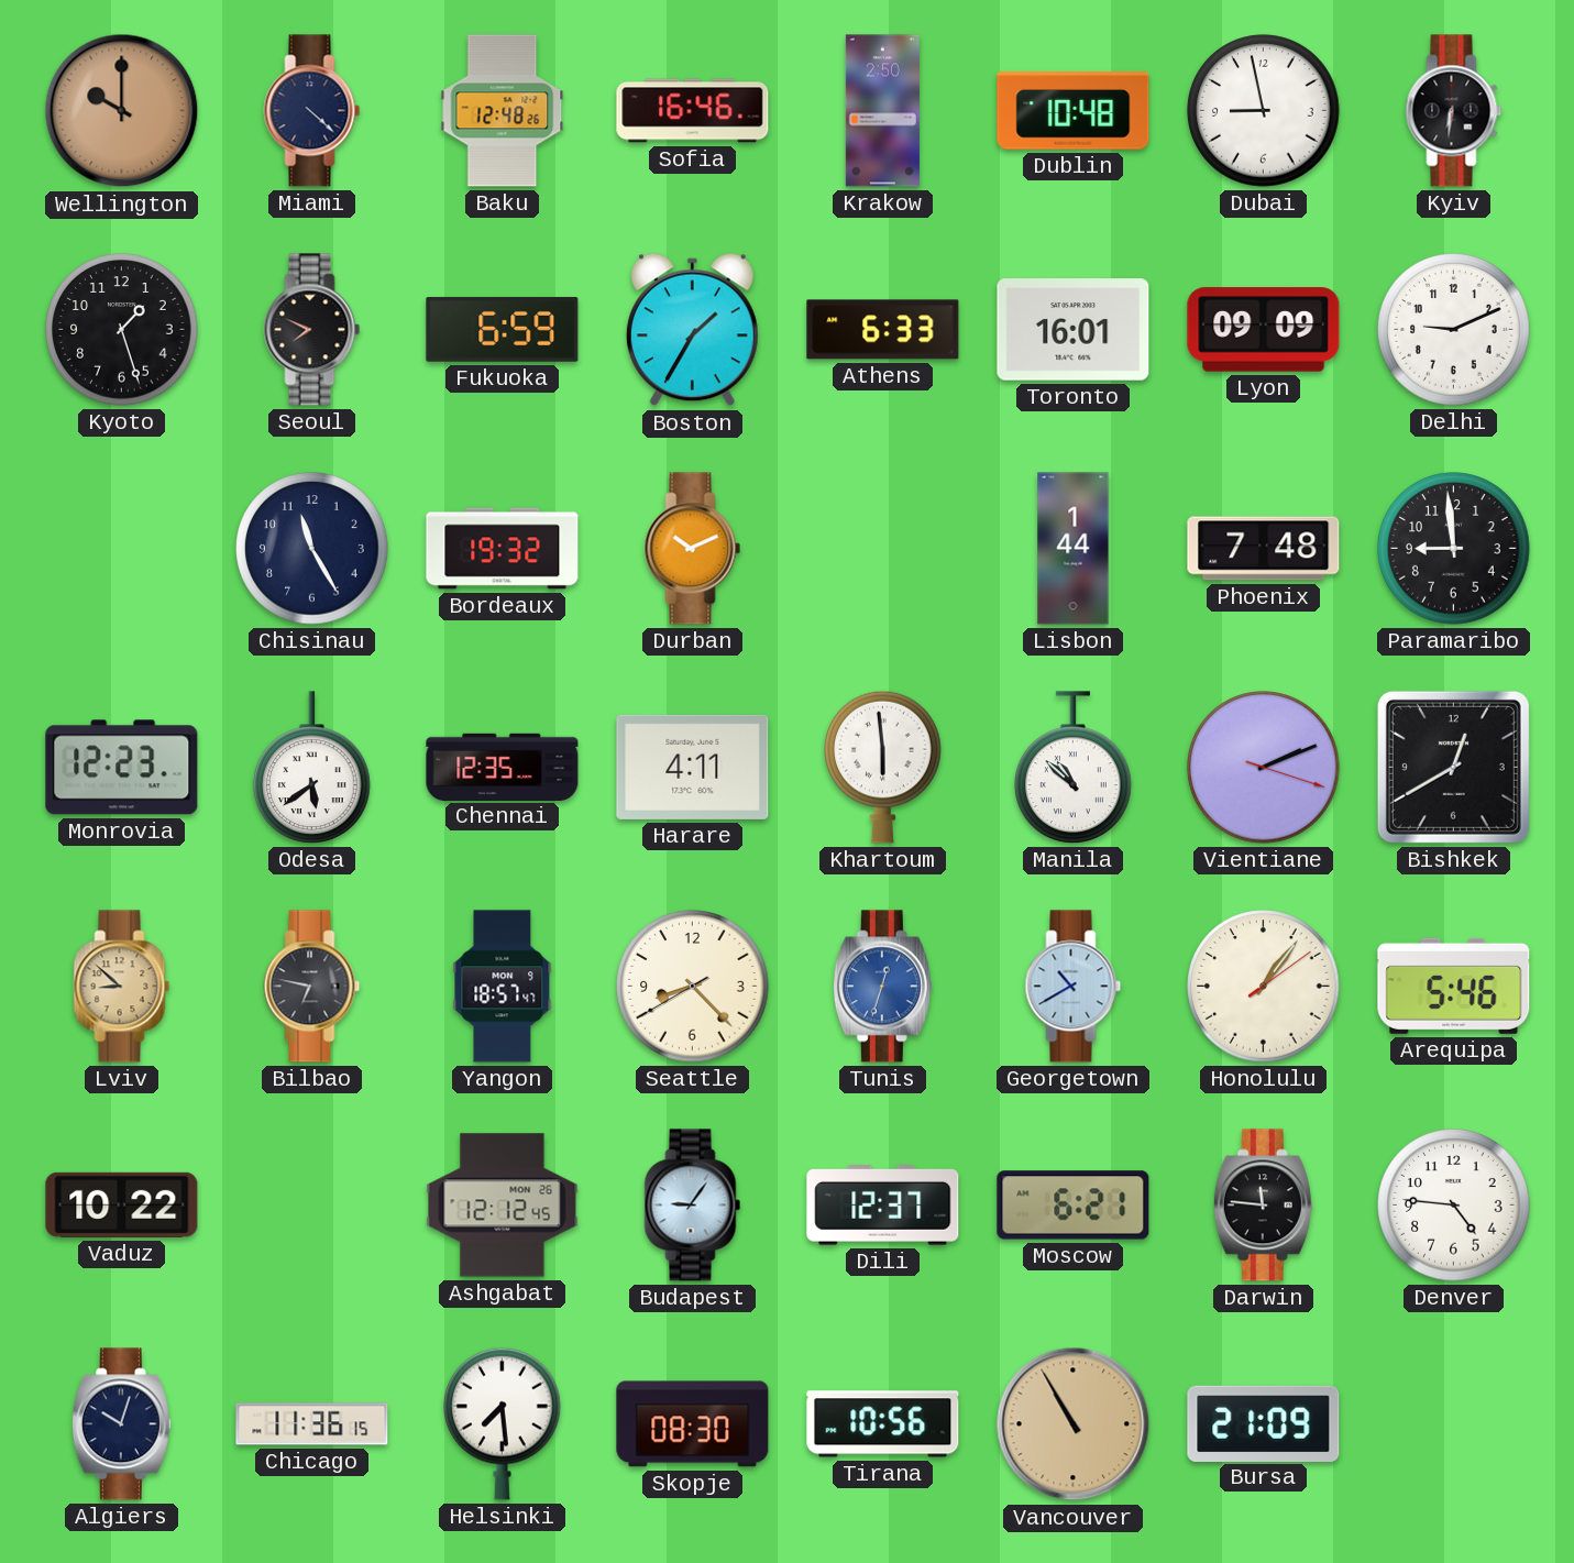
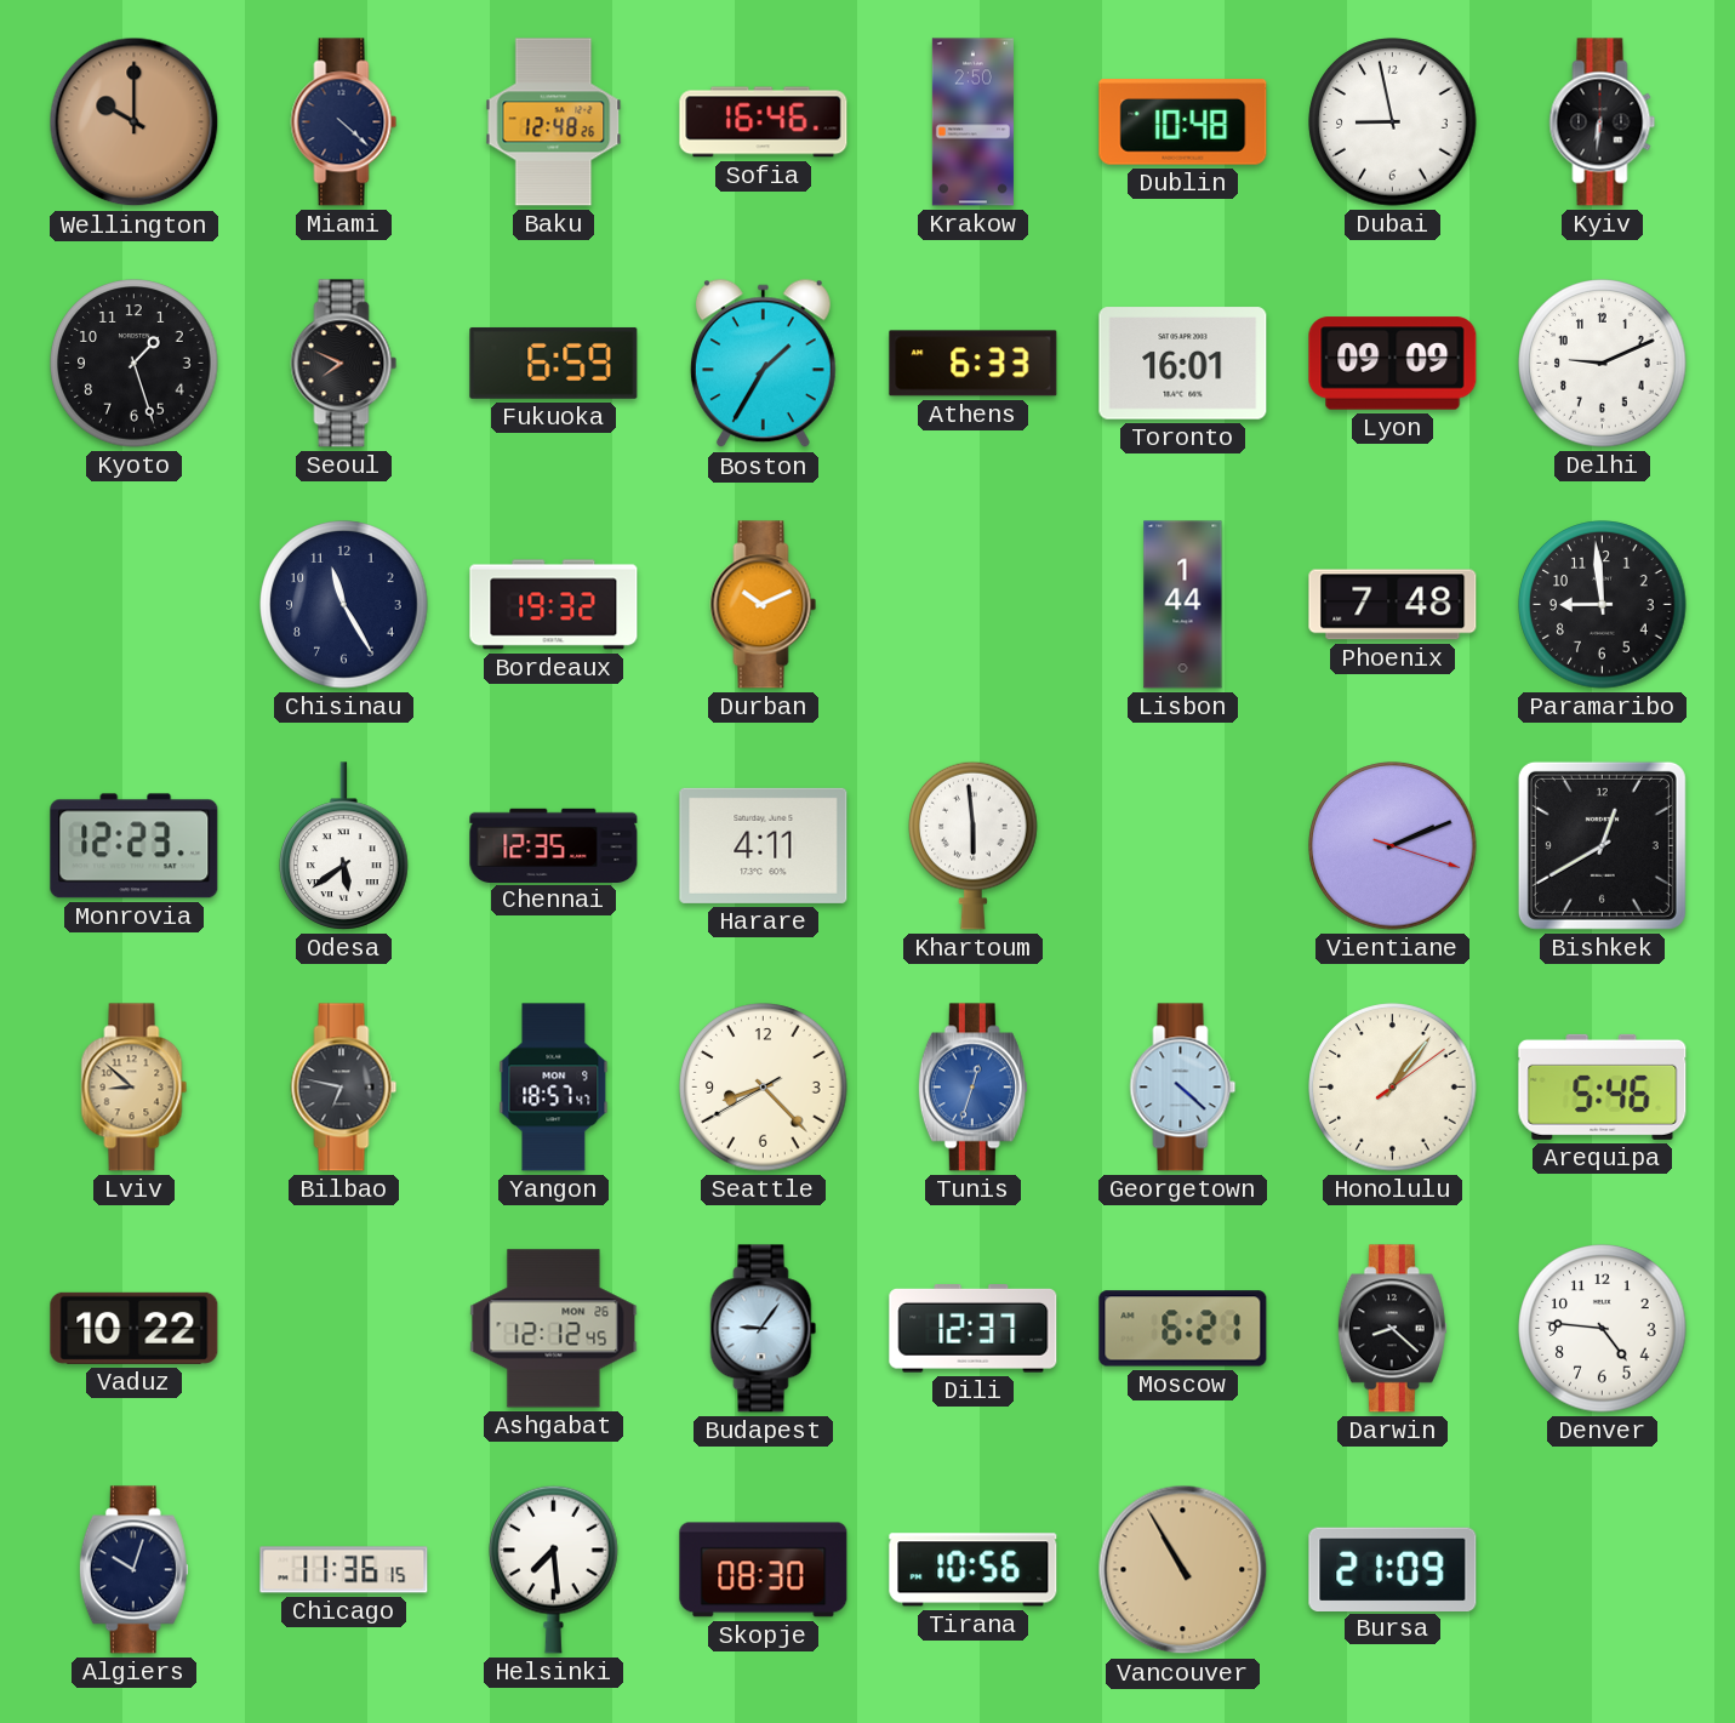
Manila: 10:52 -> none
Georgetown: 10:40 -> 4:22
Darwin: 11:46 -> 8:22
